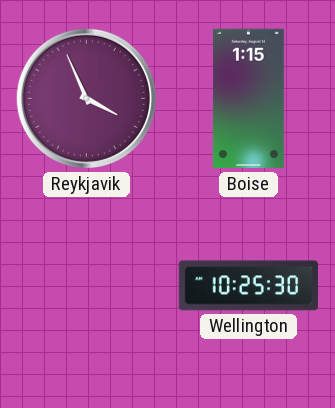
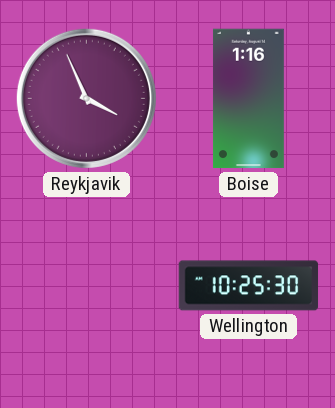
Boise: 1:15 -> 1:16
